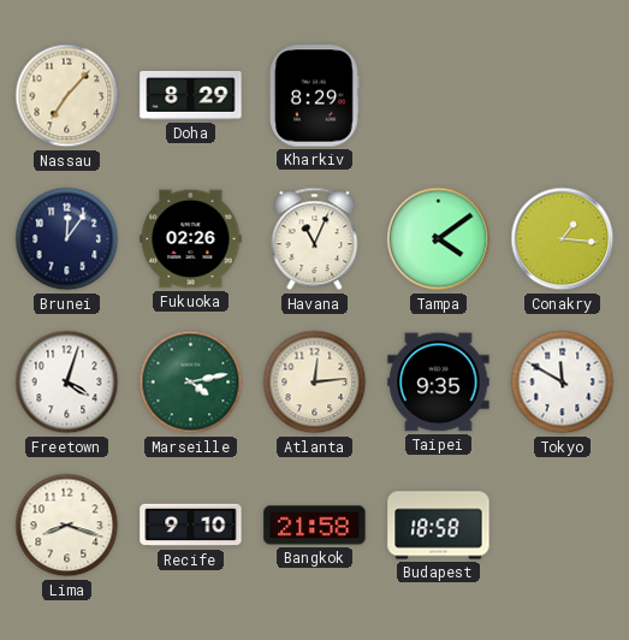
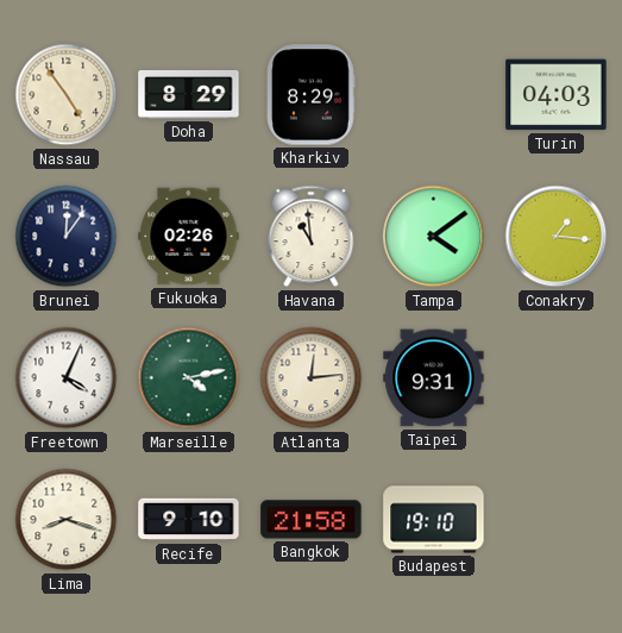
Nassau: 7:07 -> 4:54
Turin: none -> 04:03
Havana: 11:04 -> 10:59
Freetown: 4:03 -> 4:04
Taipei: 9:35 -> 9:31
Tokyo: 11:50 -> none
Budapest: 18:58 -> 19:10
